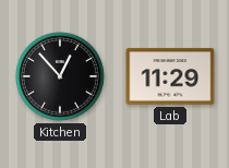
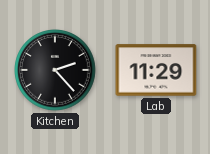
Kitchen: 12:53 -> 2:23
